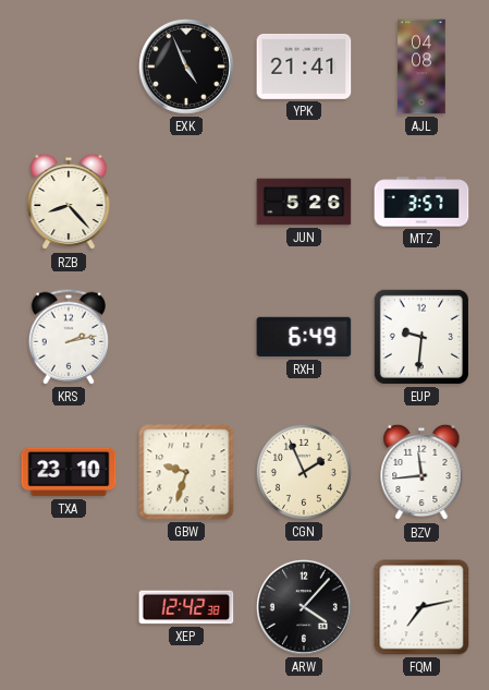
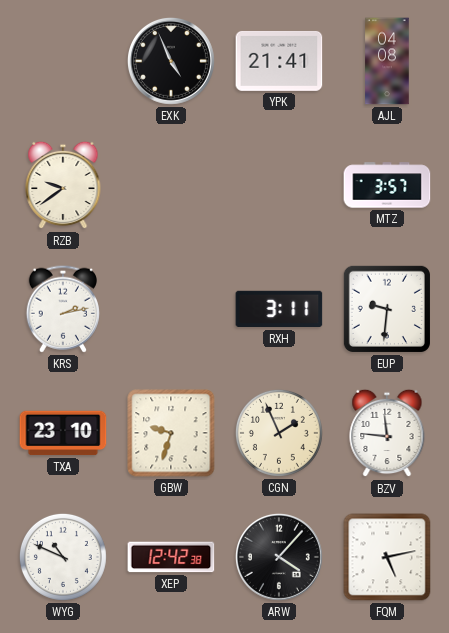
RZB: 8:23 -> 9:39
JUN: 5:26 -> none
RXH: 6:49 -> 3:11
BZV: 11:44 -> 11:46
WYG: none -> 10:49
FQM: 7:13 -> 5:13
